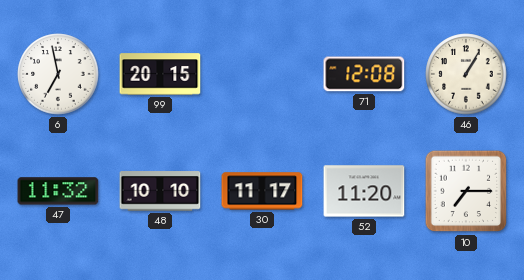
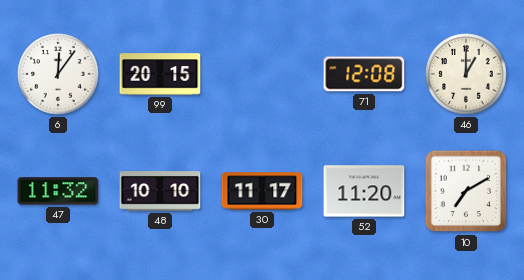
6: 6:58 -> 12:06
46: 1:05 -> 1:00
10: 7:15 -> 7:10
